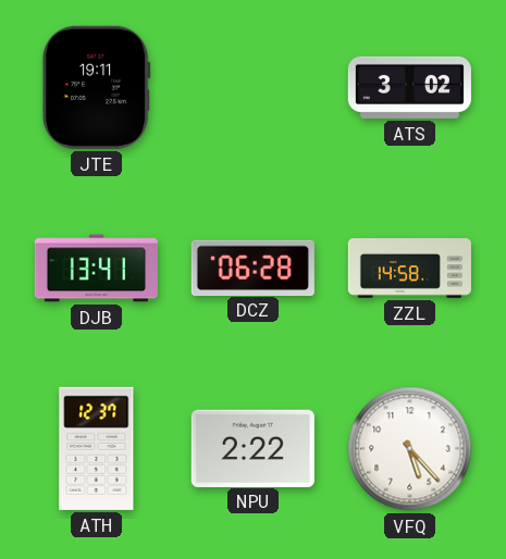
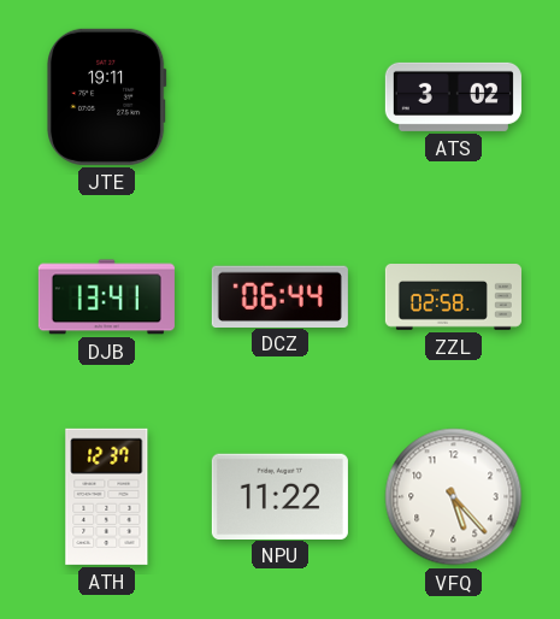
DCZ: 06:28 -> 06:44
ZZL: 14:58 -> 02:58
NPU: 2:22 -> 11:22
